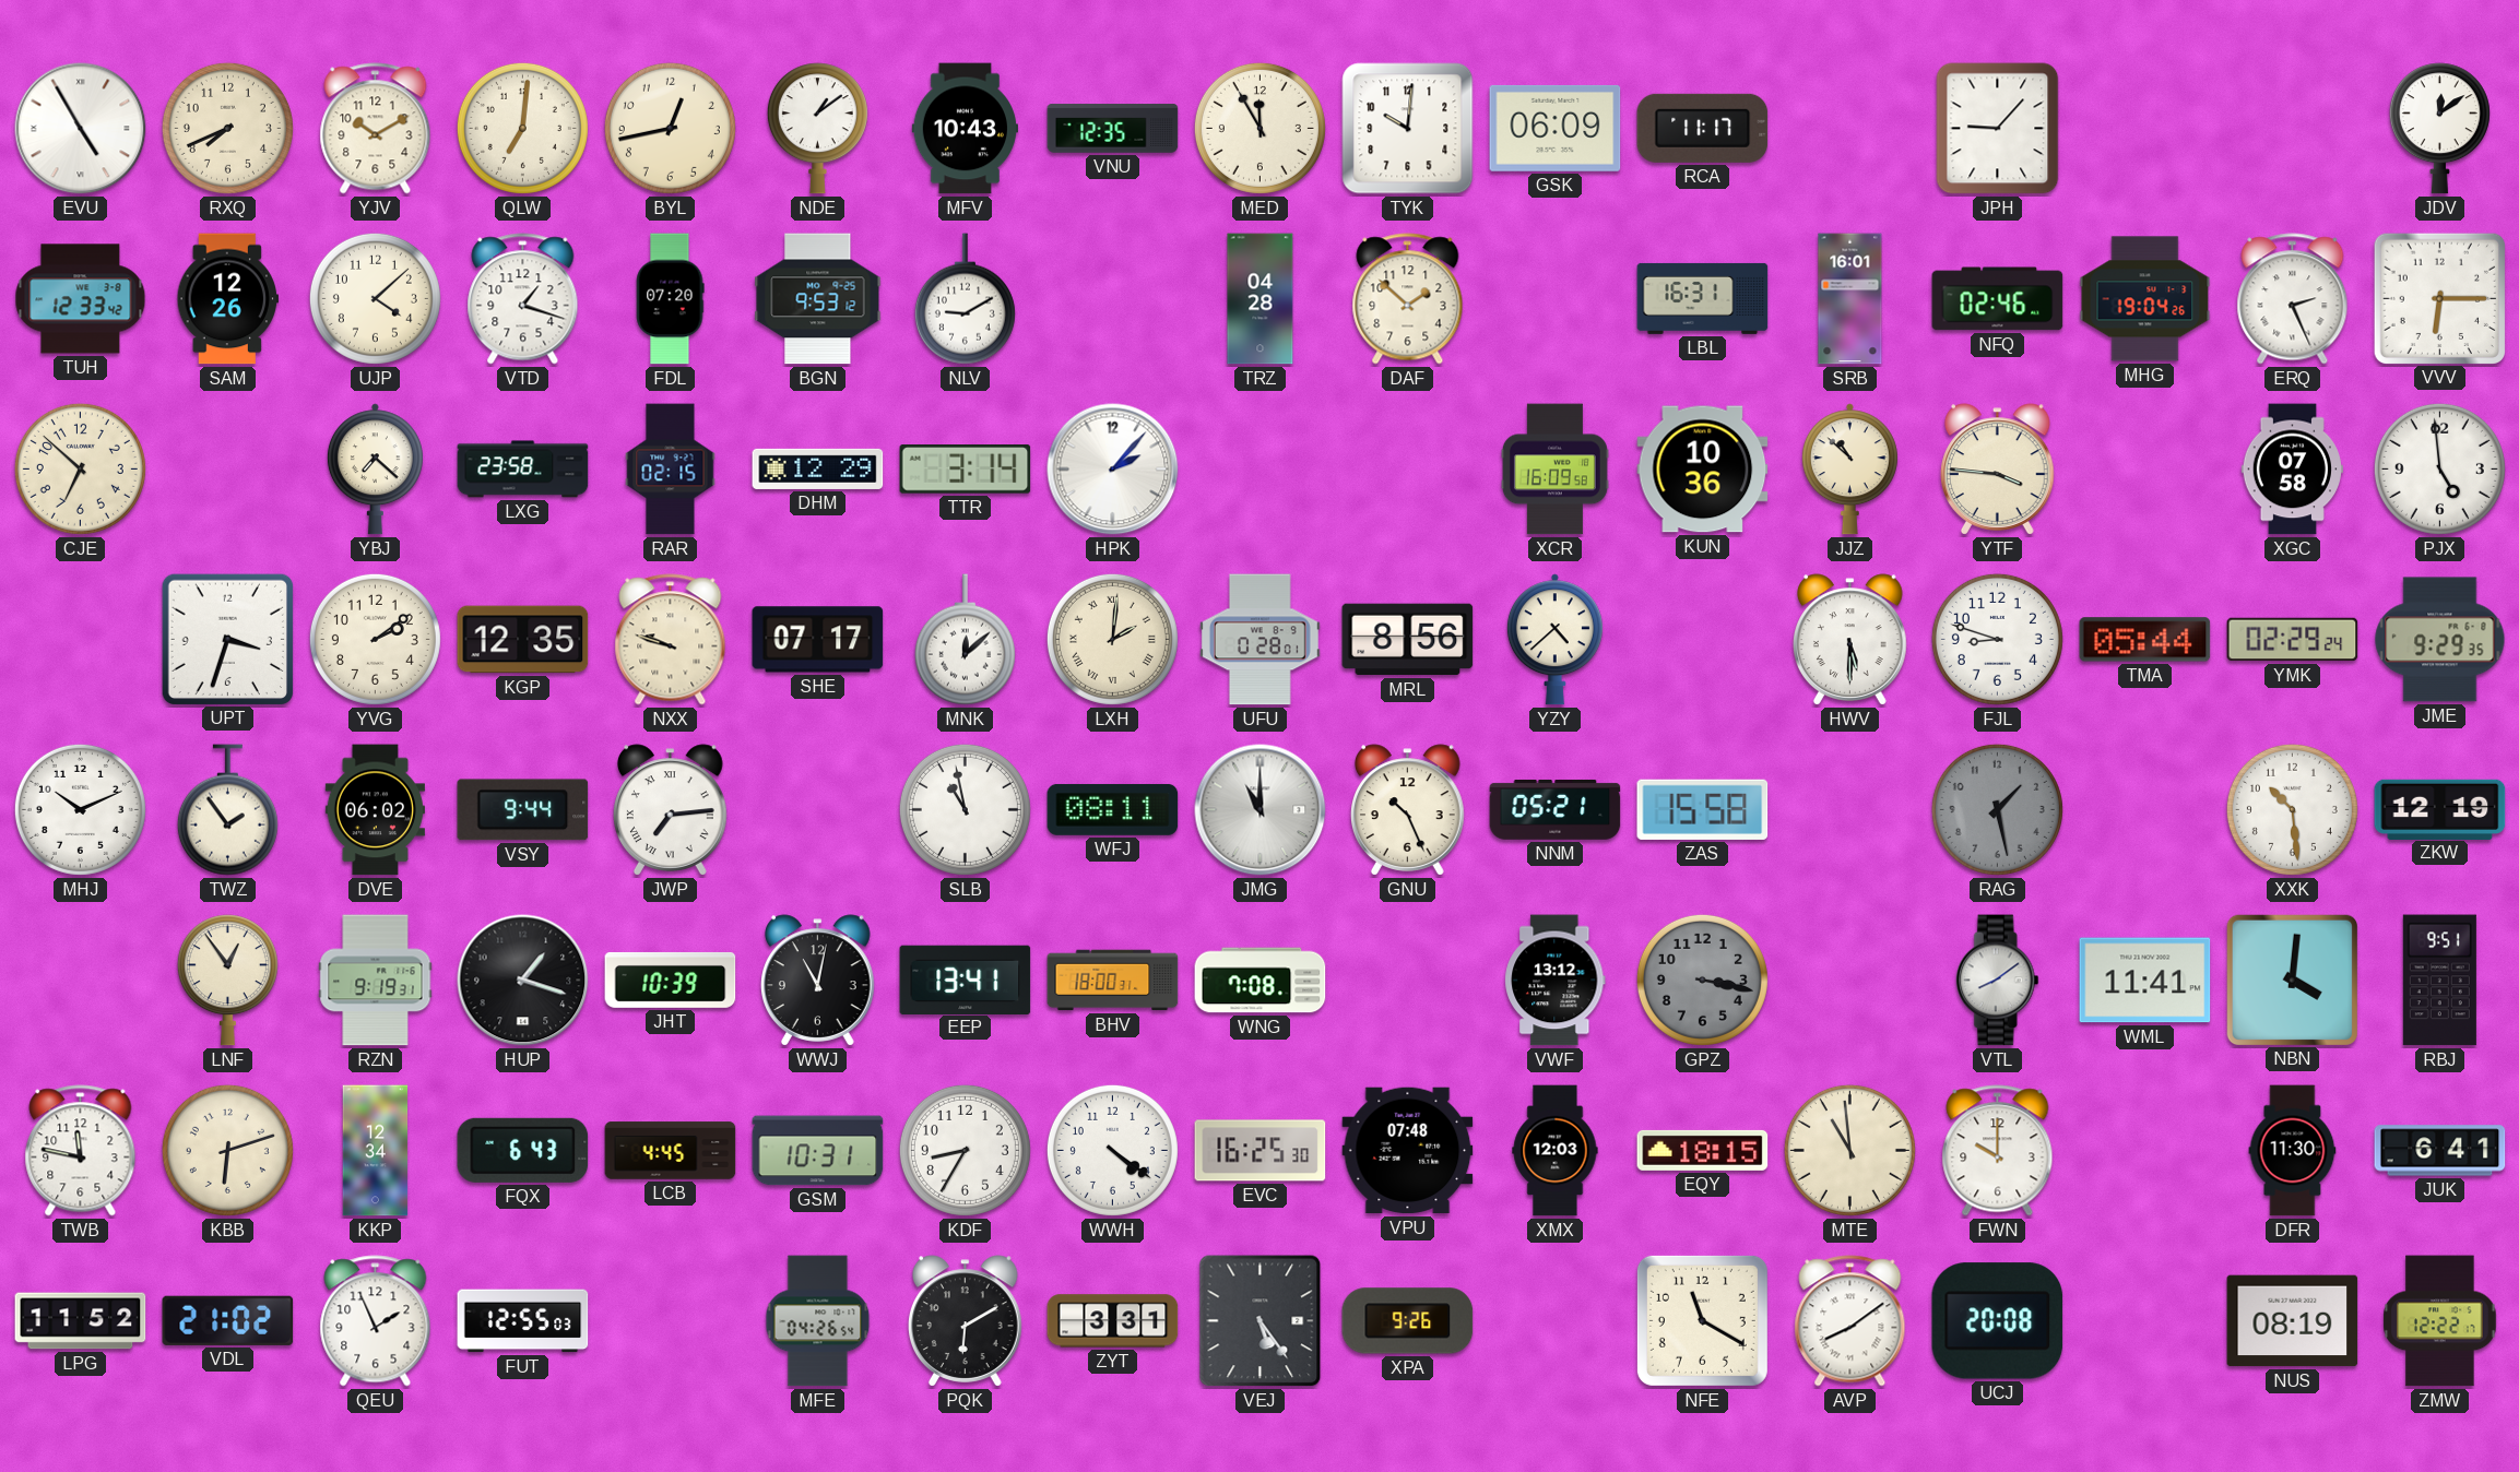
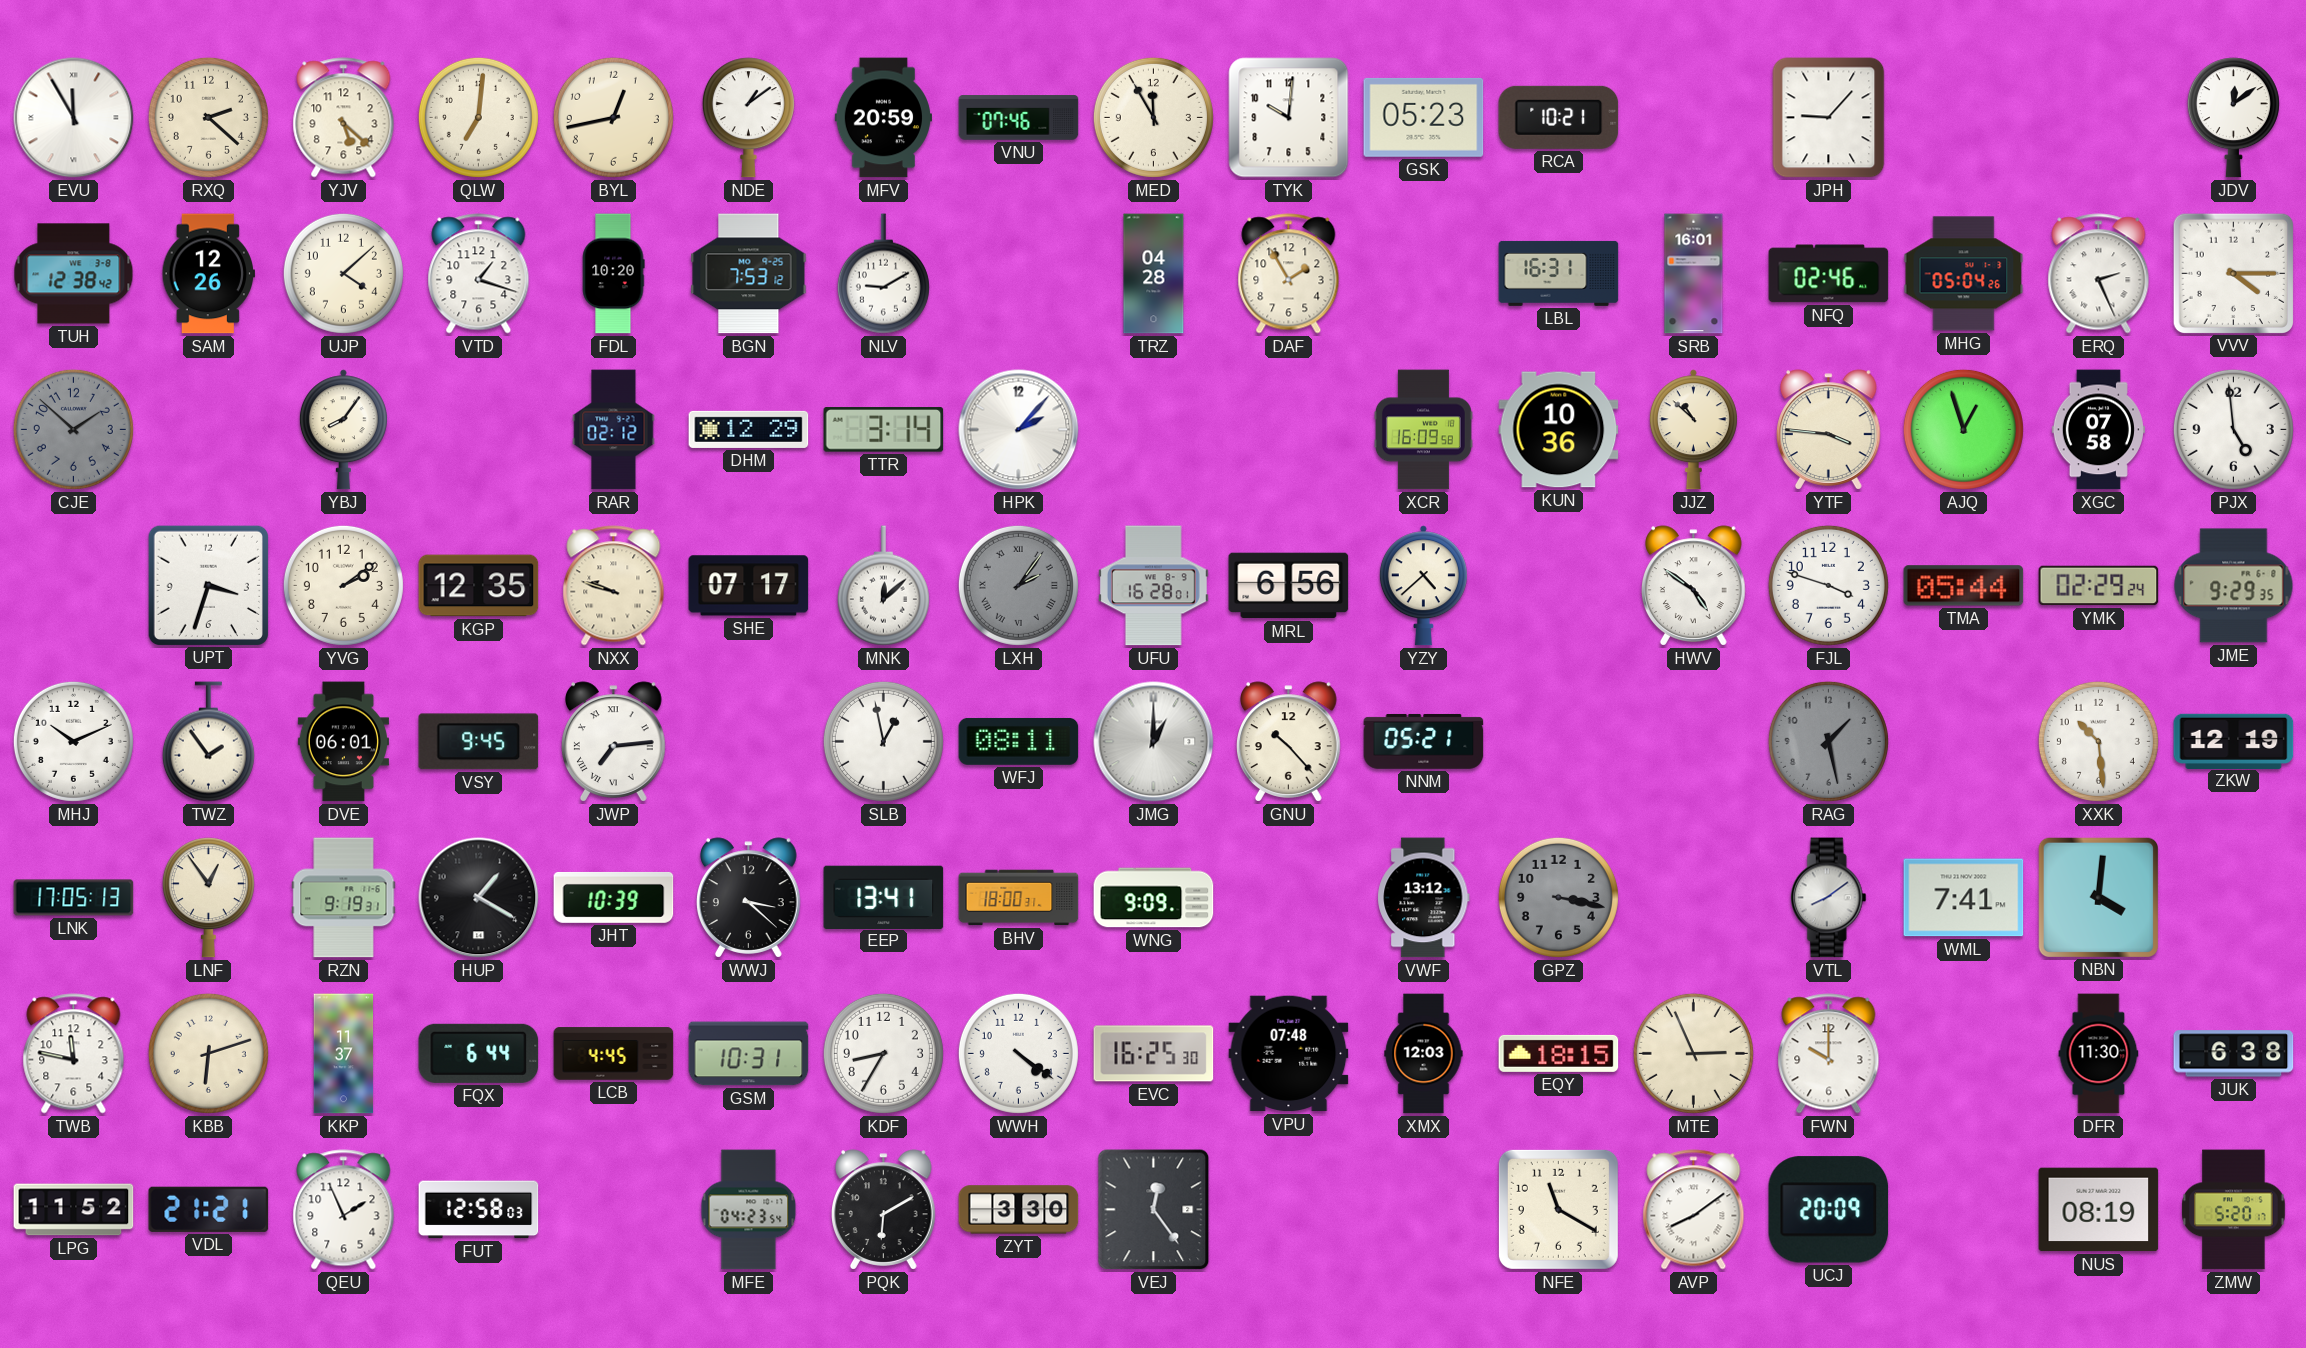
EVU: 4:55 -> 11:55
RXQ: 7:41 -> 2:22
YJV: 10:10 -> 5:22
MFV: 10:43 -> 20:59
VNU: 12:35 -> 07:46
GSK: 06:09 -> 05:23
RCA: 11:17 -> 10:21
TUH: 12:33 -> 12:38
FDL: 07:20 -> 10:20
BGN: 9:53 -> 7:53
DAF: 1:52 -> 1:55
MHG: 19:04 -> 05:04
VVV: 6:15 -> 4:15
CJE: 6:52 -> 1:52
CJE dial: cream -> grey
YBJ: 7:22 -> 8:06
LXG: 23:58 -> none
RAR: 02:15 -> 02:12
AJQ: none -> 12:57
LXH: 2:01 -> 2:06
LXH dial: cream -> grey
UFU: 0:28 -> 16:28
MRL: 8:56 -> 6:56
HWV: 5:30 -> 4:51
FJL: 8:48 -> 3:48
DVE: 06:02 -> 06:01
VSY: 9:44 -> 9:45
SLB: 10:58 -> 12:58
JMG: 11:00 -> 1:00
GNU: 10:26 -> 10:23
ZAS: 15:58 -> none
LNK: none -> 17:05
HUP: 1:18 -> 1:20
WWJ: 11:02 -> 3:22
WNG: 7:08 -> 9:09
WML: 11:41 -> 7:41
RBJ: 9:51 -> none
KKP: 12:34 -> 11:37
FQX: 6:43 -> 6:44
MTE: 10:59 -> 2:56
JUK: 6:41 -> 6:38
VDL: 21:02 -> 21:21
FUT: 12:55 -> 12:58
MFE: 04:26 -> 04:23
ZYT: 3:31 -> 3:30
VEJ: 5:24 -> 12:24
XPA: 9:26 -> none
UCJ: 20:08 -> 20:09
ZMW: 12:22 -> 5:20
